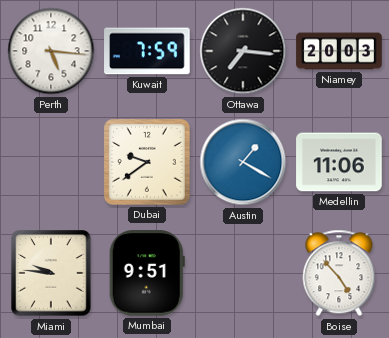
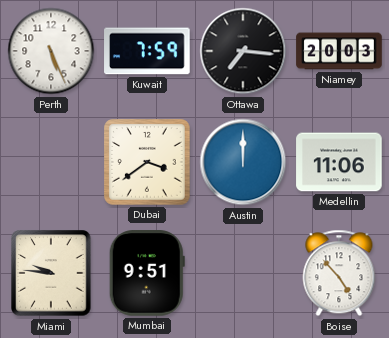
Perth: 5:16 -> 5:26
Dubai: 9:39 -> 3:39
Austin: 1:20 -> 12:00
